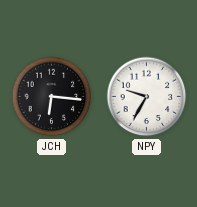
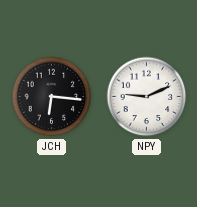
NPY: 9:35 -> 9:11
